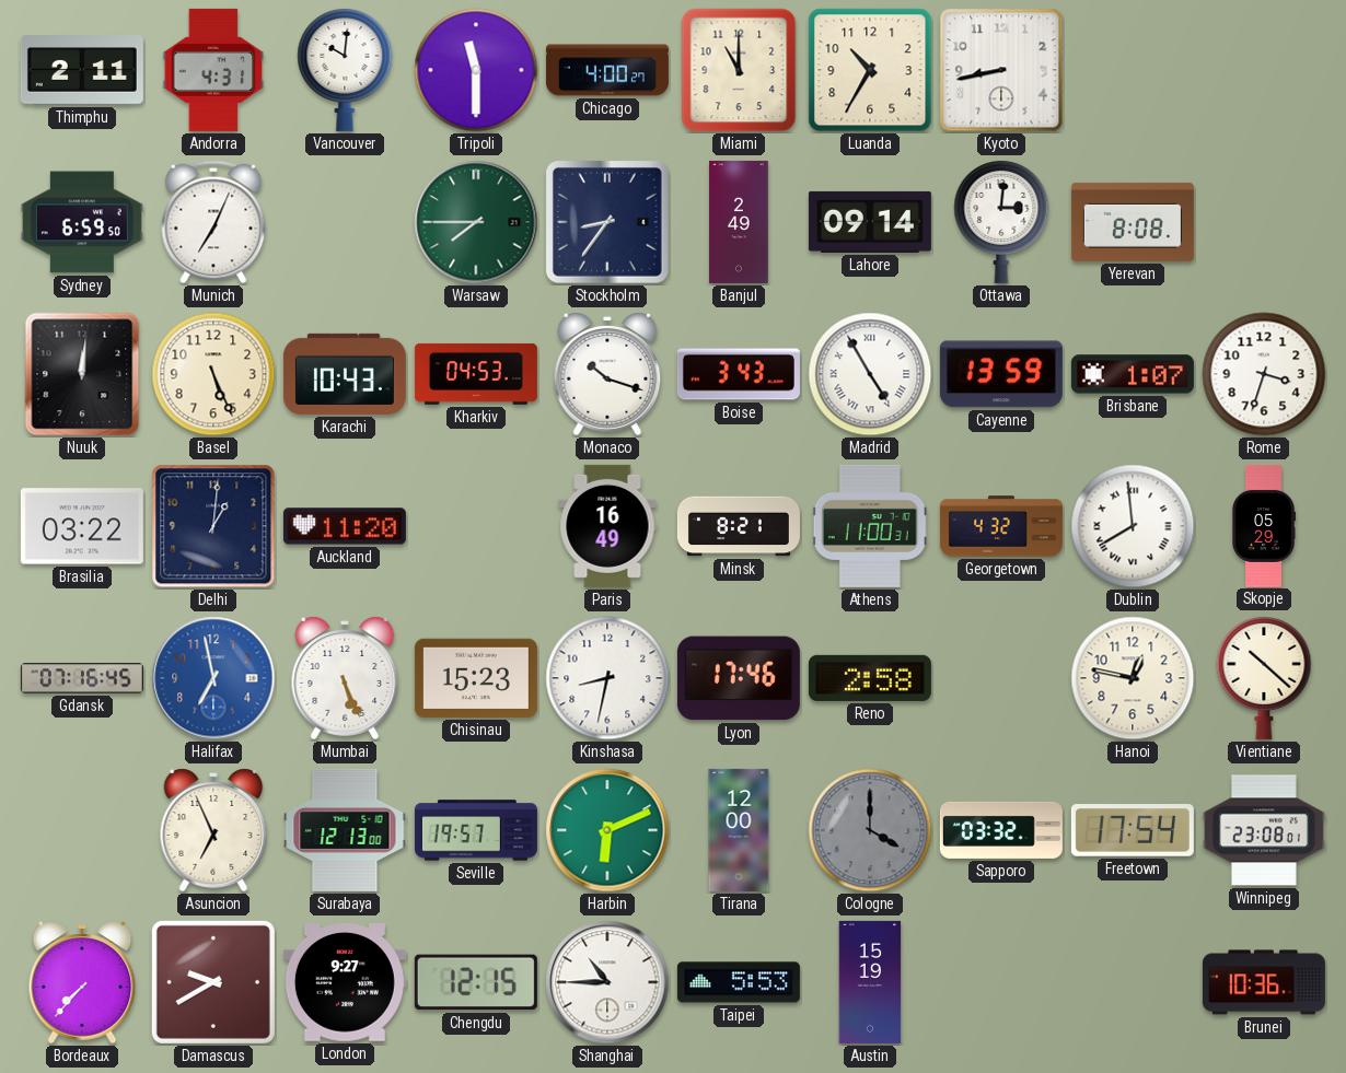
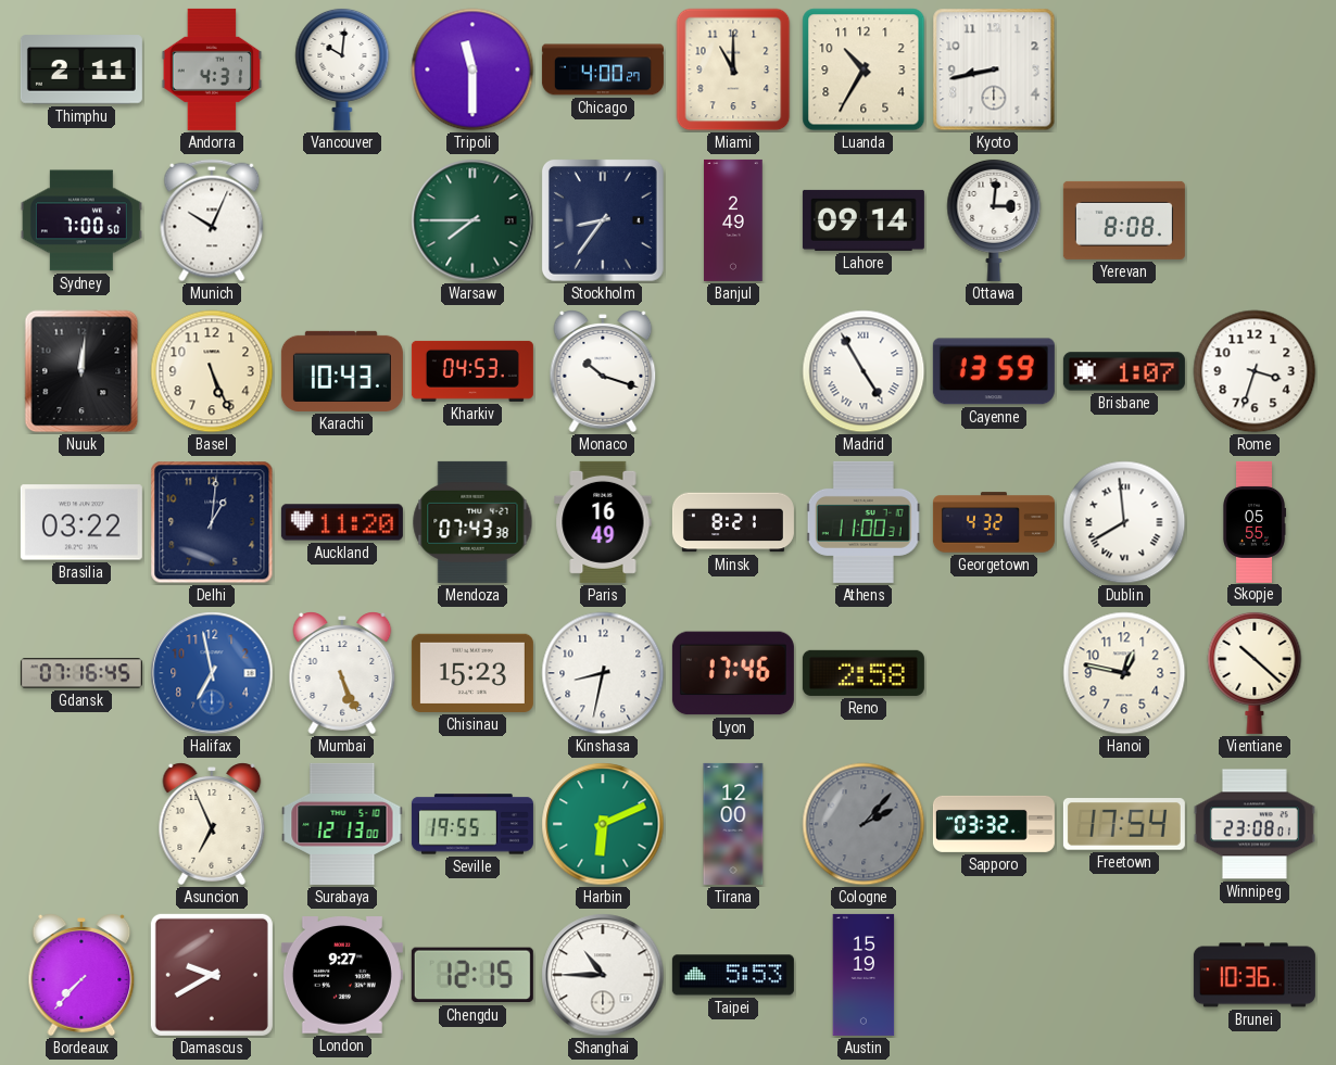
Sydney: 6:59 -> 7:00
Munich: 7:04 -> 10:04
Boise: 3:43 -> none
Mendoza: none -> 07:43
Skopje: 05:29 -> 05:55
Seville: 19:57 -> 19:55
Cologne: 4:00 -> 2:07
